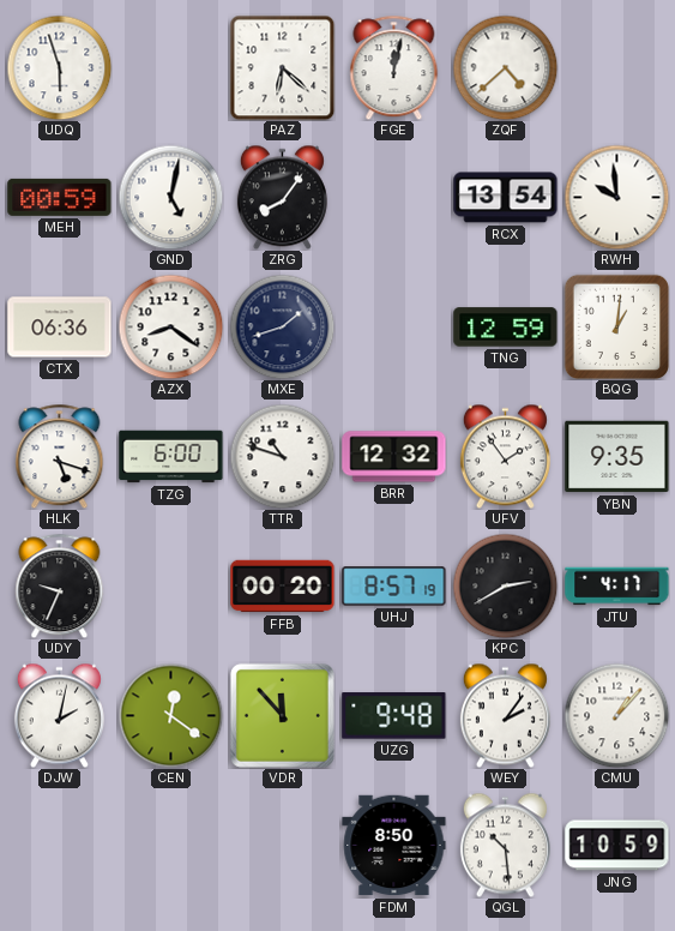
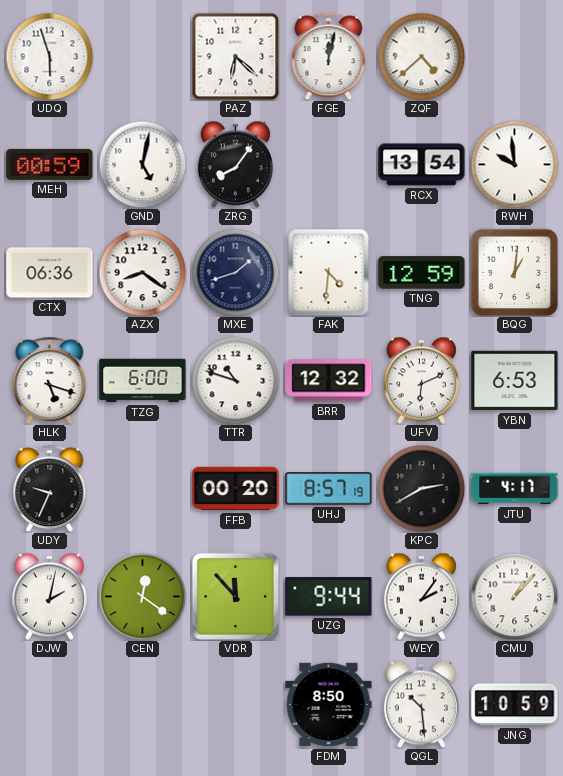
FAK: none -> 4:31
UFV: 1:54 -> 6:11
YBN: 9:35 -> 6:53
UZG: 9:48 -> 9:44
